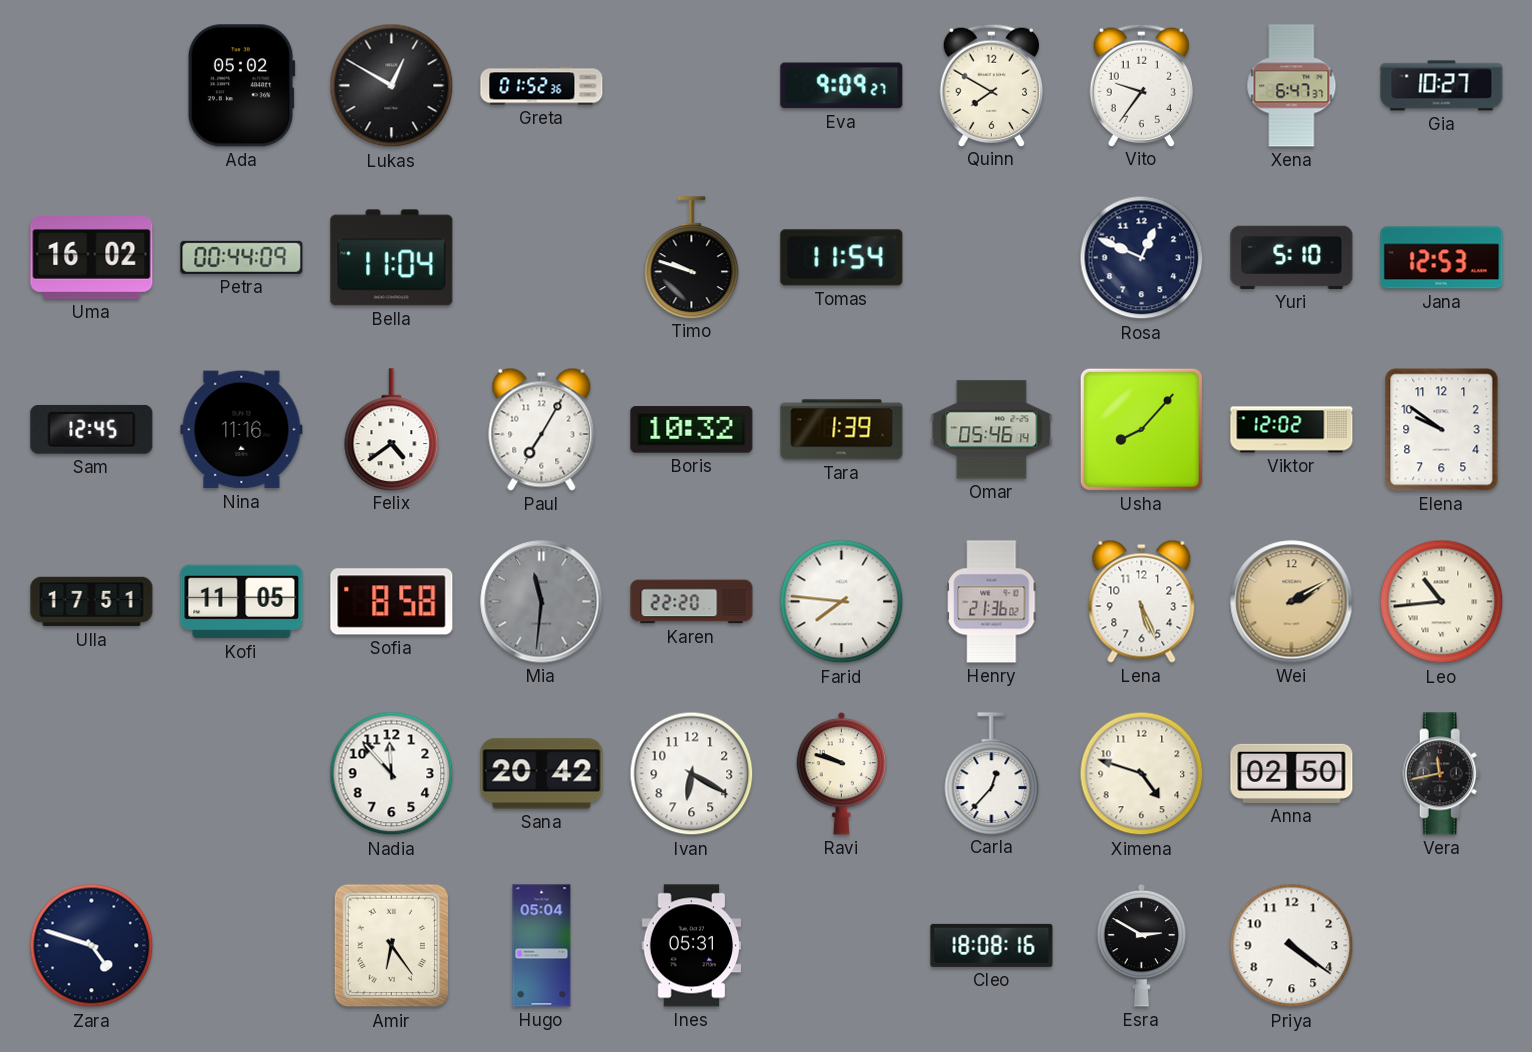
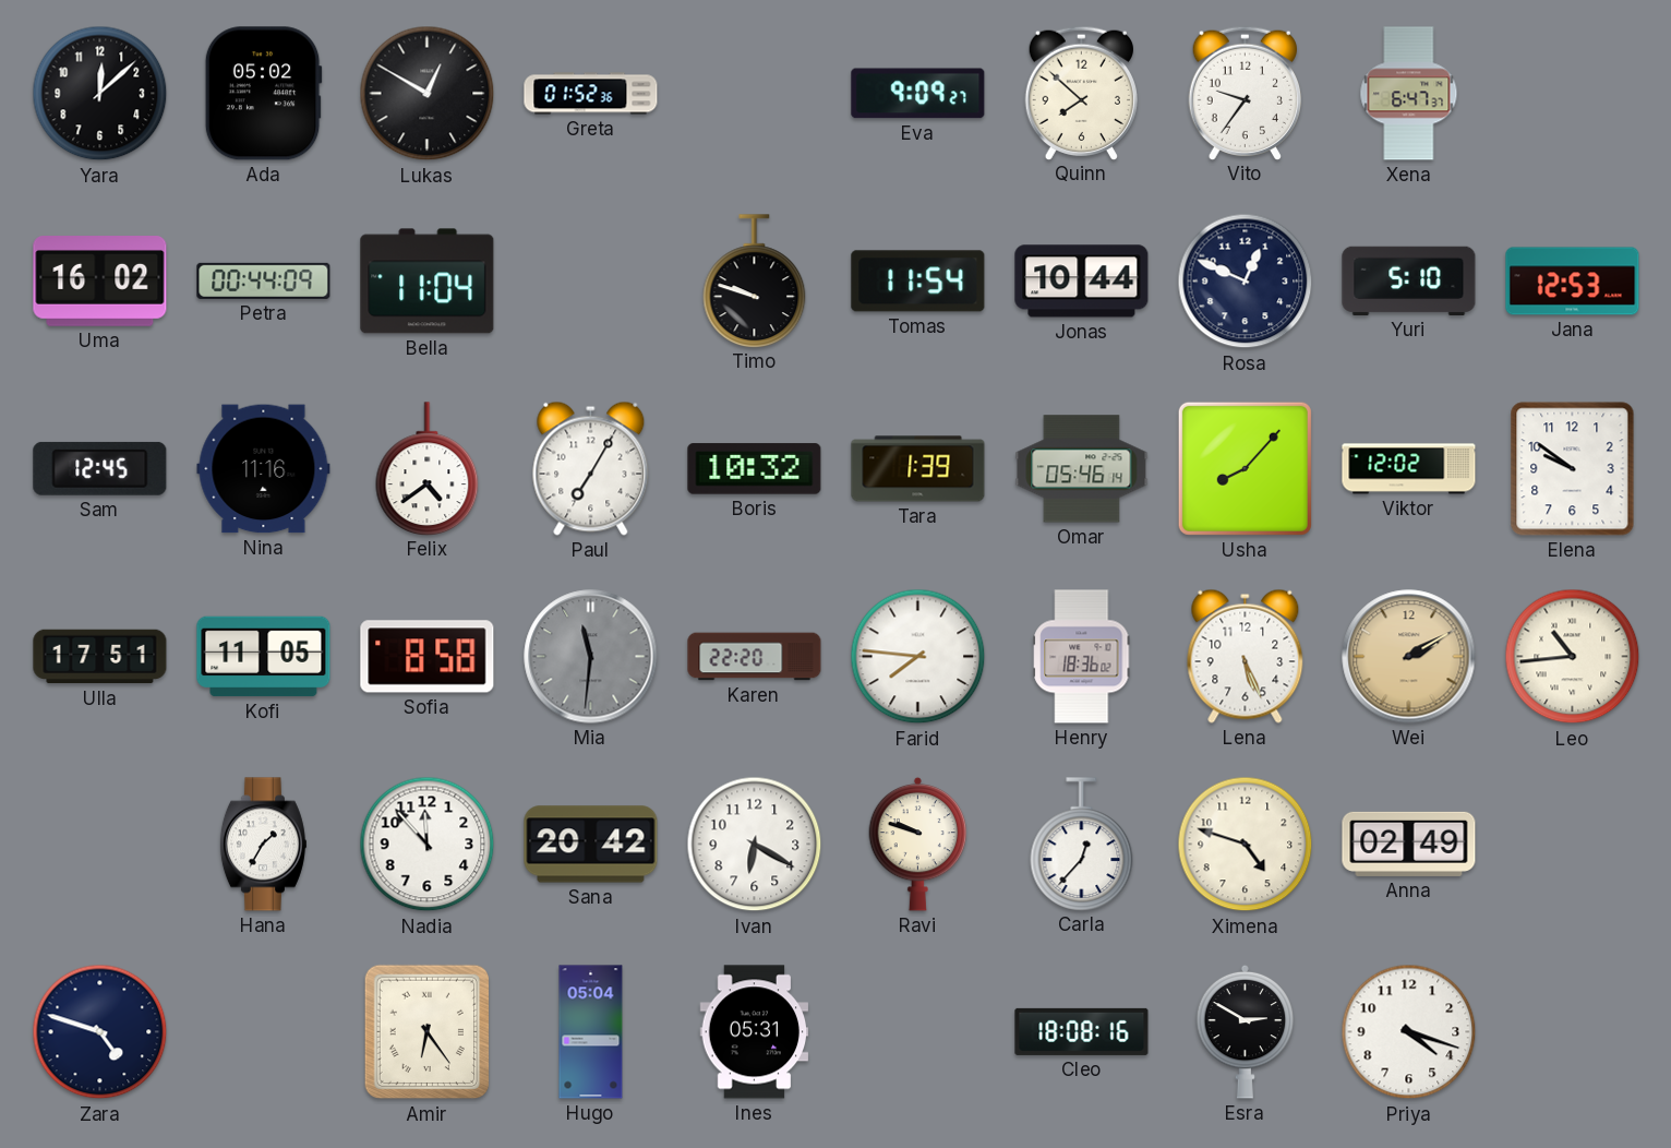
Yara: none -> 12:08
Quinn: 7:50 -> 7:52
Gia: 10:27 -> none
Jonas: none -> 10:44
Henry: 21:36 -> 18:36
Hana: none -> 1:35
Anna: 02:50 -> 02:49
Vera: 11:43 -> none
Priya: 4:21 -> 4:18
